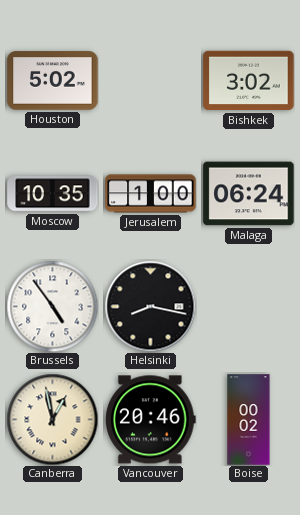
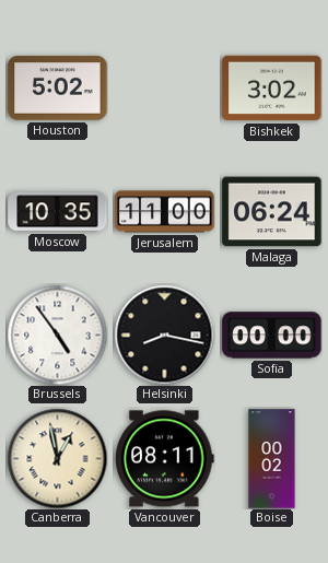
Jerusalem: 1:00 -> 11:00
Sofia: none -> 00:00
Vancouver: 20:46 -> 08:11
